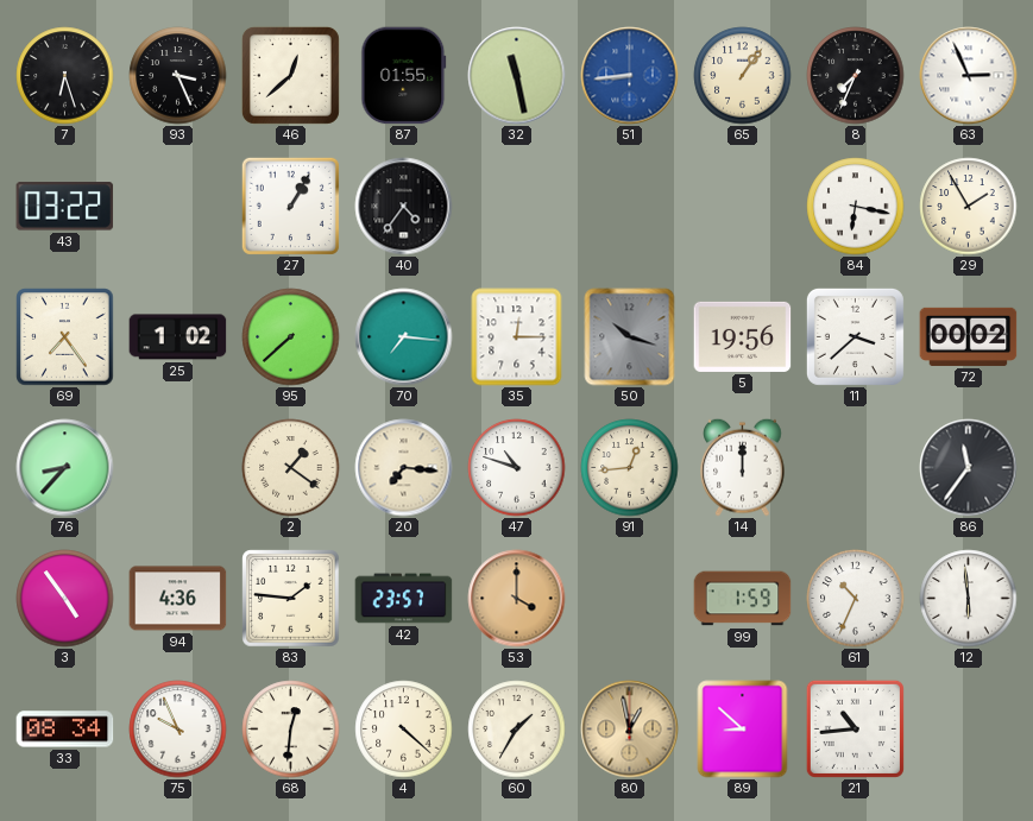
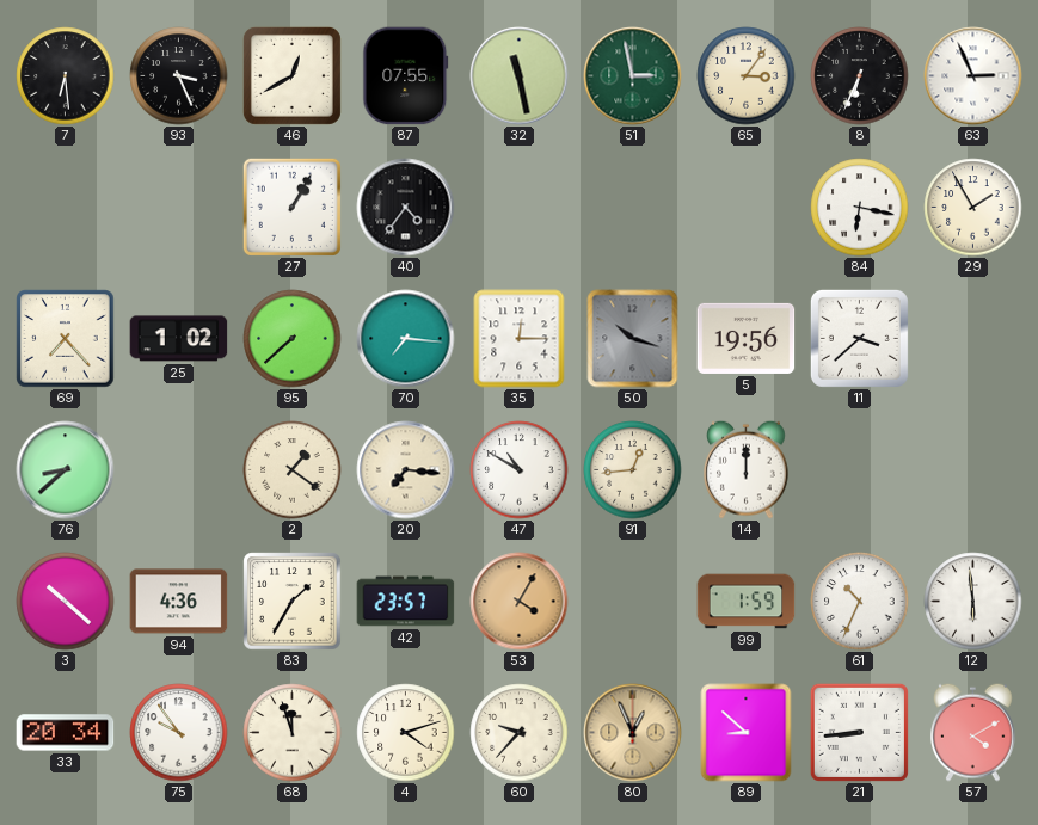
7: 6:27 -> 6:29
46: 12:38 -> 12:40
87: 01:55 -> 07:55
51: 8:44 -> 2:58
51 dial: blue -> green
65: 1:06 -> 3:06
8: 7:34 -> 6:34
43: 03:22 -> none
69: 7:24 -> 7:23
72: 00:02 -> none
76: 8:37 -> 8:38
47: 10:48 -> 10:50
86: 11:36 -> none
3: 4:54 -> 10:22
83: 1:46 -> 1:35
53: 4:00 -> 4:05
33: 08:34 -> 20:34
75: 9:56 -> 9:54
68: 12:31 -> 11:57
4: 4:22 -> 4:12
60: 1:35 -> 9:37
80: 12:58 -> 12:56
21: 10:44 -> 8:44
57: none -> 4:10
